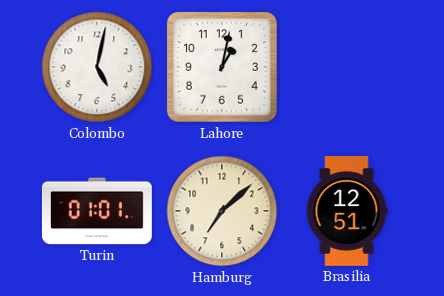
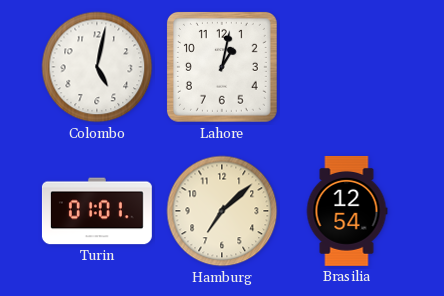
Brasilia: 12:51 -> 12:54
